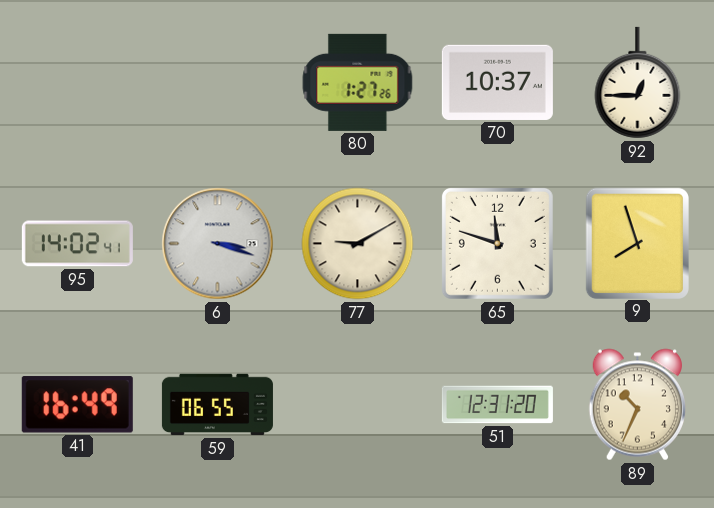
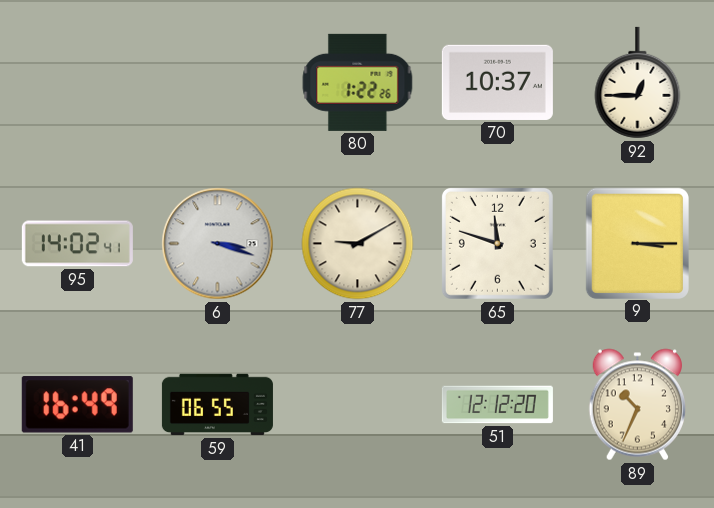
80: 1:27 -> 1:22
9: 7:57 -> 3:15
51: 12:31 -> 12:12
